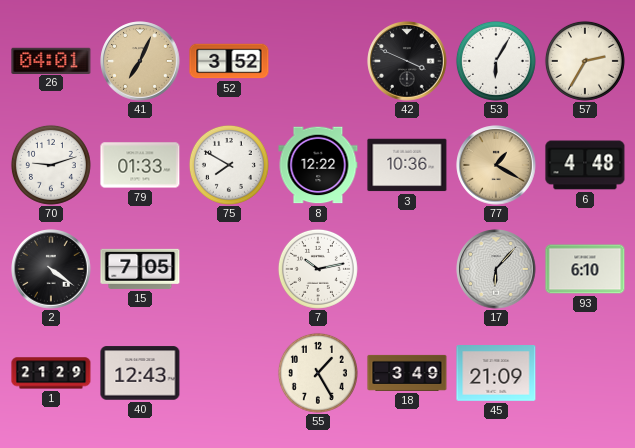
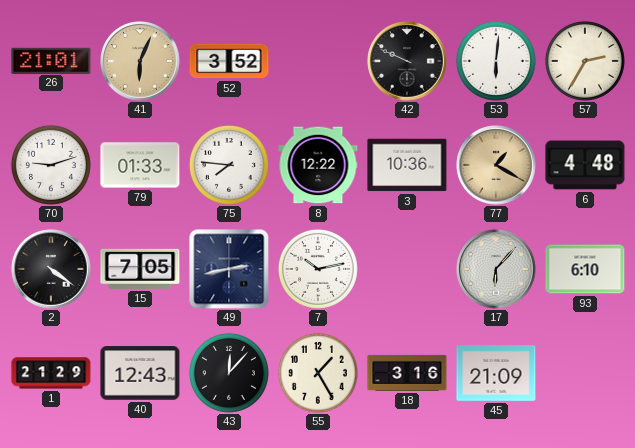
26: 04:01 -> 21:01
41: 7:04 -> 6:04
42: 3:49 -> 9:49
53: 6:05 -> 6:01
75: 7:50 -> 7:46
49: none -> 2:43
43: none -> 12:07
18: 3:49 -> 3:16
